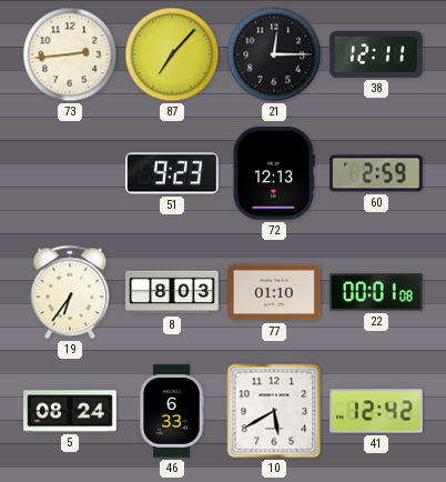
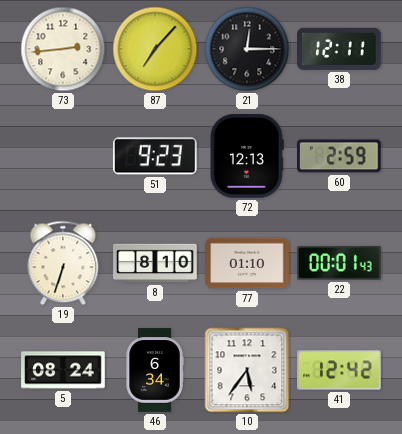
19: 6:36 -> 6:33
8: 8:03 -> 8:10
22: 00:01:08 -> 00:01:43
46: 6:33 -> 6:34
10: 5:40 -> 5:36
